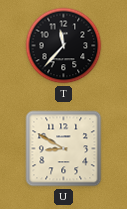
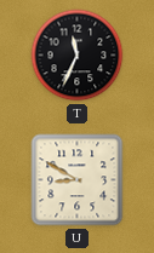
T: 11:37 -> 11:34
